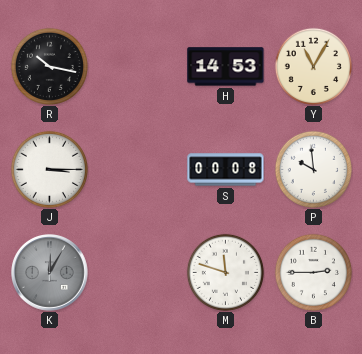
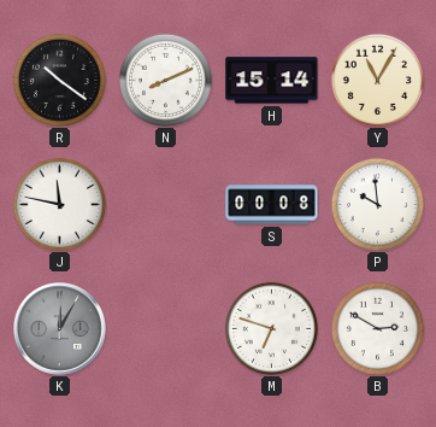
R: 10:17 -> 10:21
N: none -> 8:11
H: 14:53 -> 15:14
J: 3:15 -> 11:47
M: 11:48 -> 6:48
B: 2:45 -> 2:50
